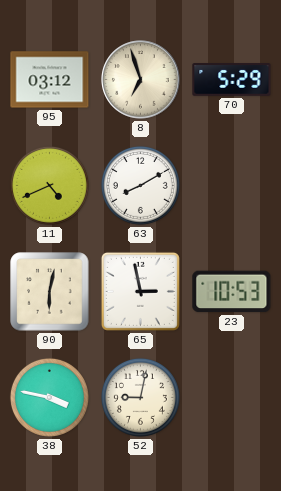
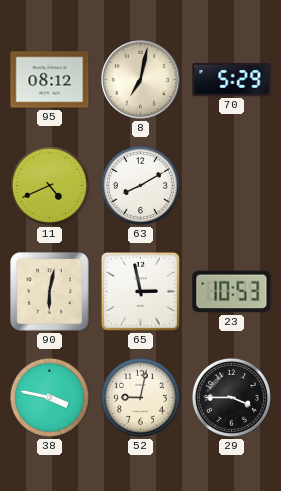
95: 03:12 -> 08:12
8: 6:57 -> 7:02
29: none -> 3:45
